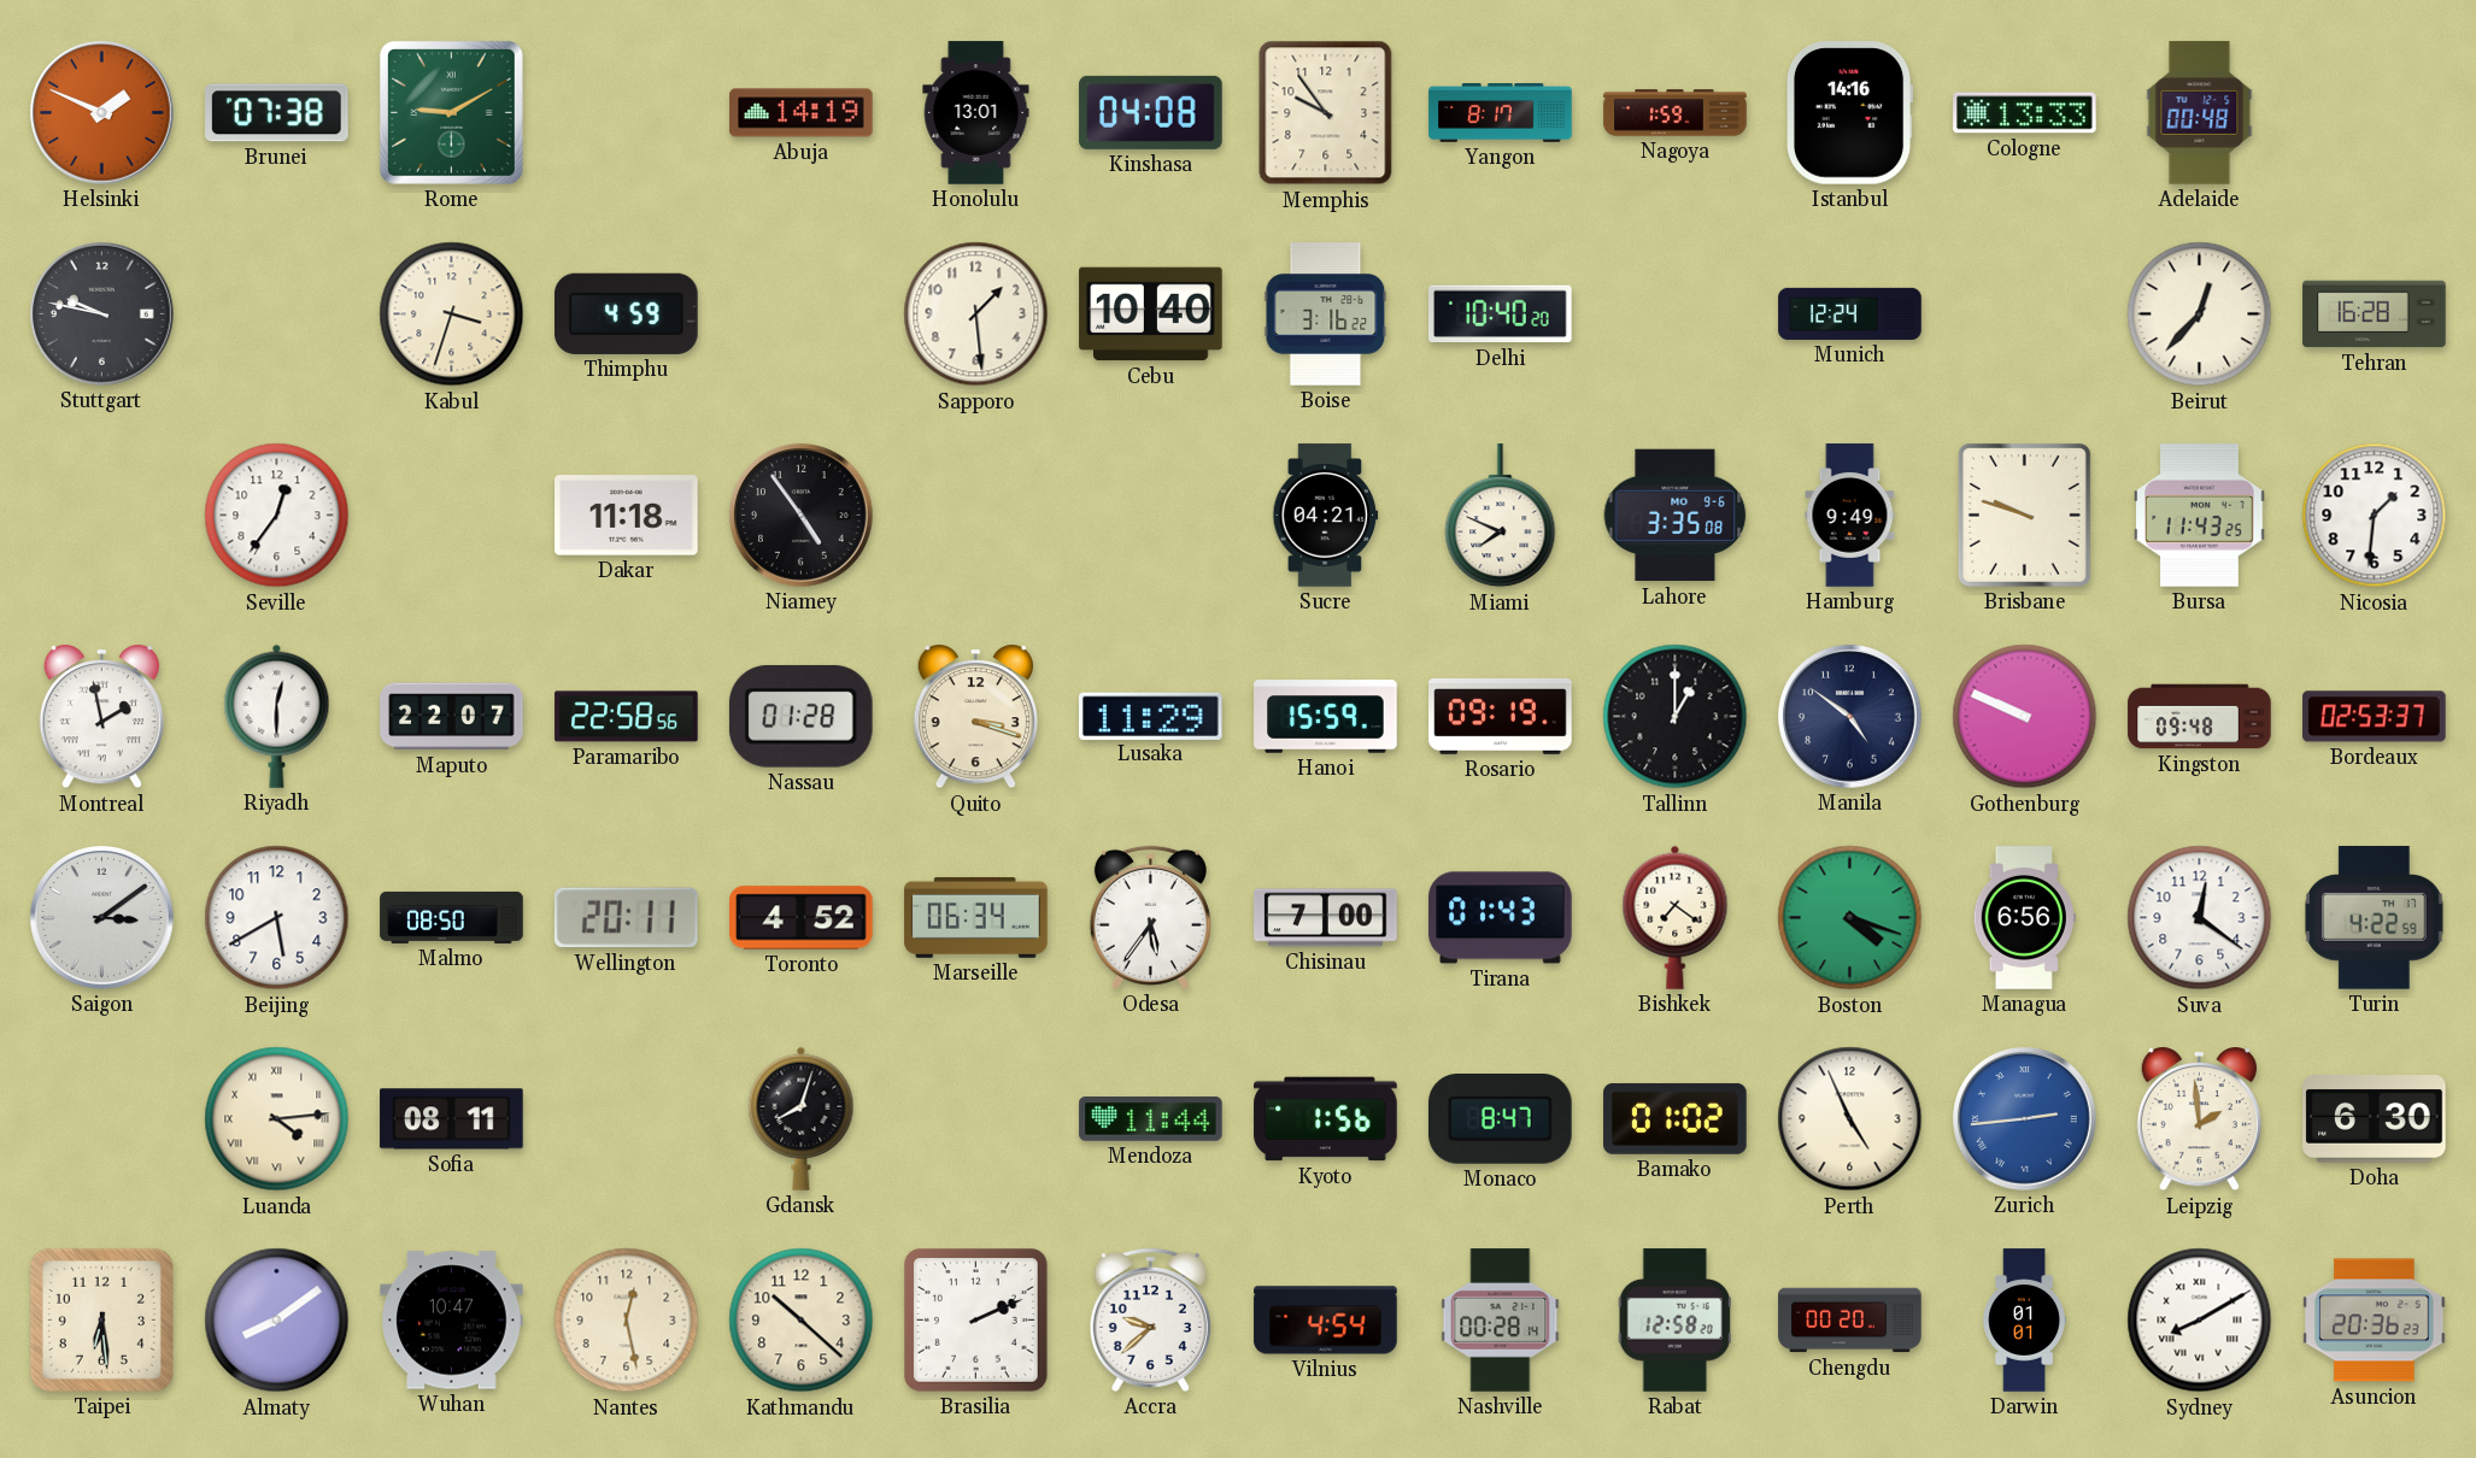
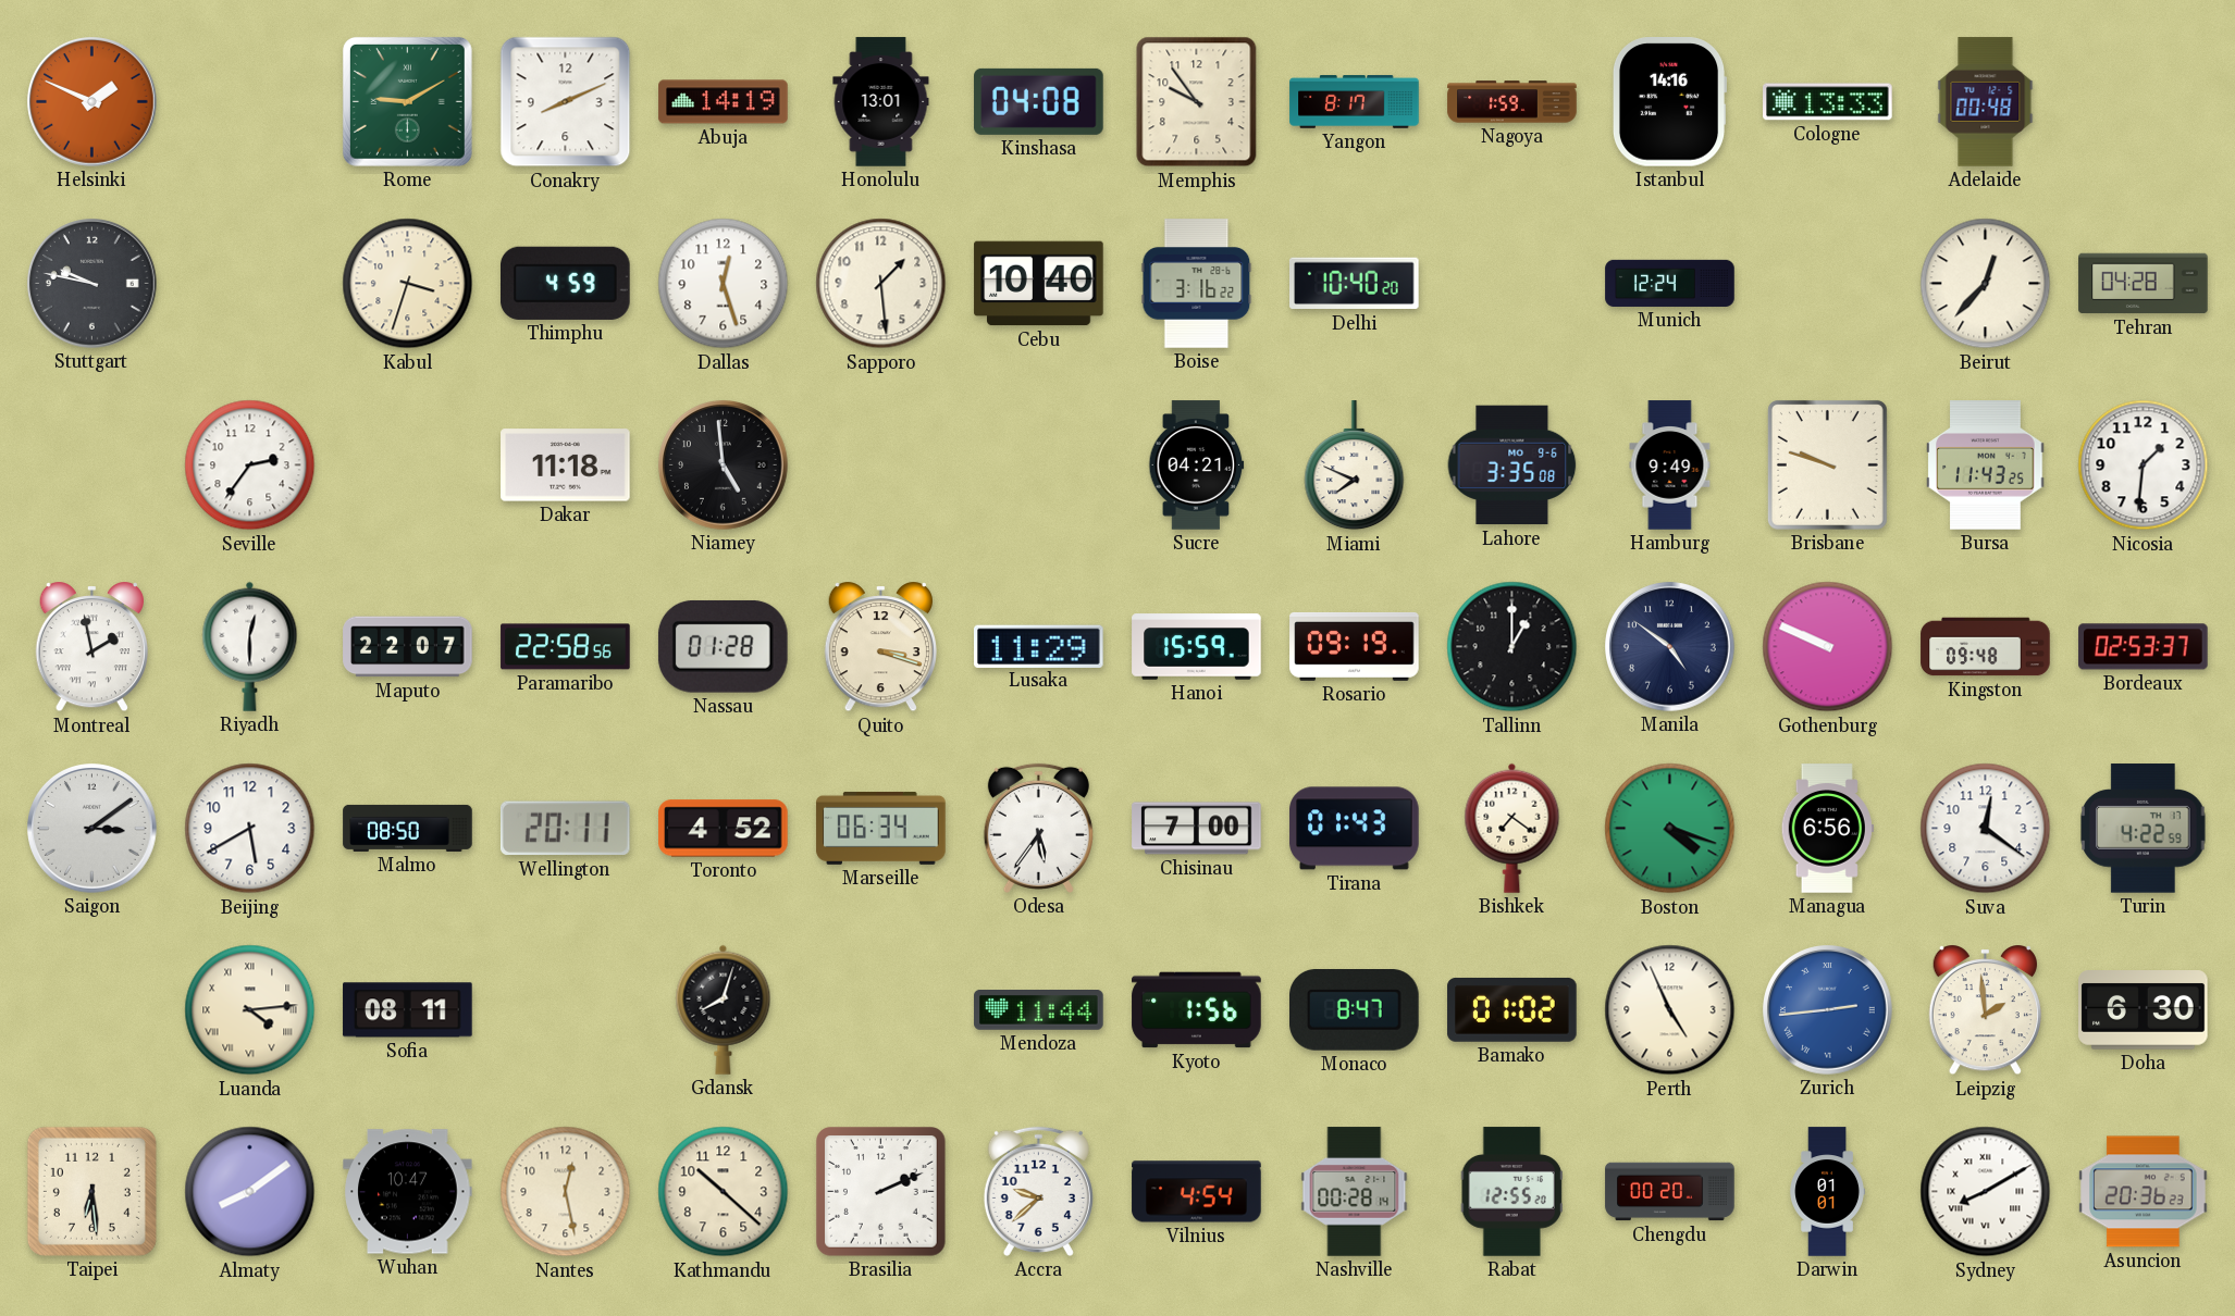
Brunei: 07:38 -> none
Conakry: none -> 8:11
Dallas: none -> 12:27
Tehran: 16:28 -> 04:28
Seville: 12:36 -> 2:36
Niamey: 4:54 -> 4:59
Rabat: 12:58 -> 12:55
